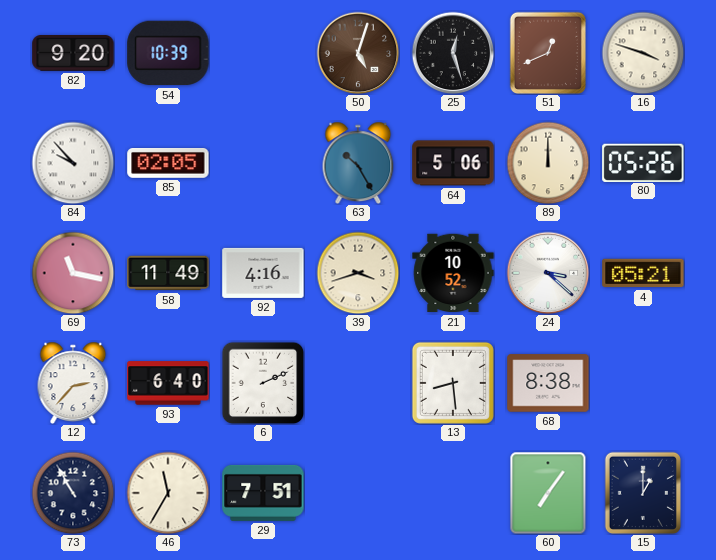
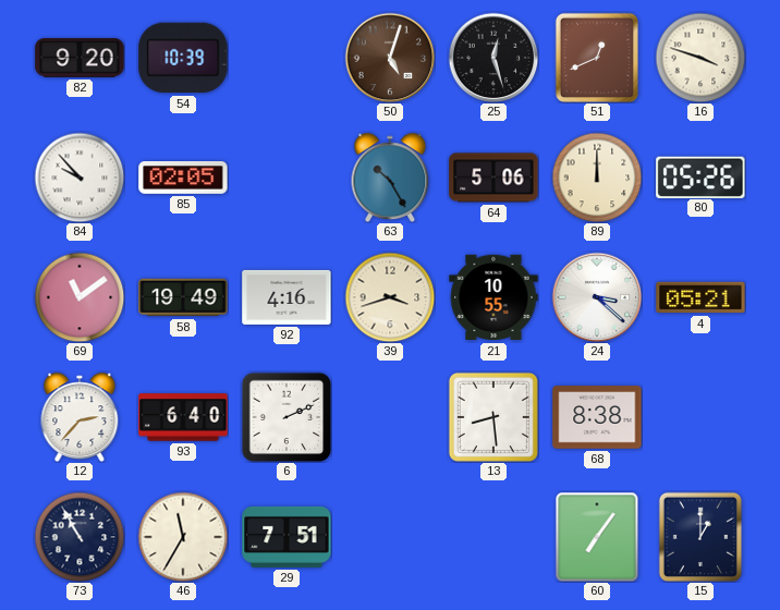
69: 11:17 -> 11:09
58: 11:49 -> 19:49
21: 10:52 -> 10:55
